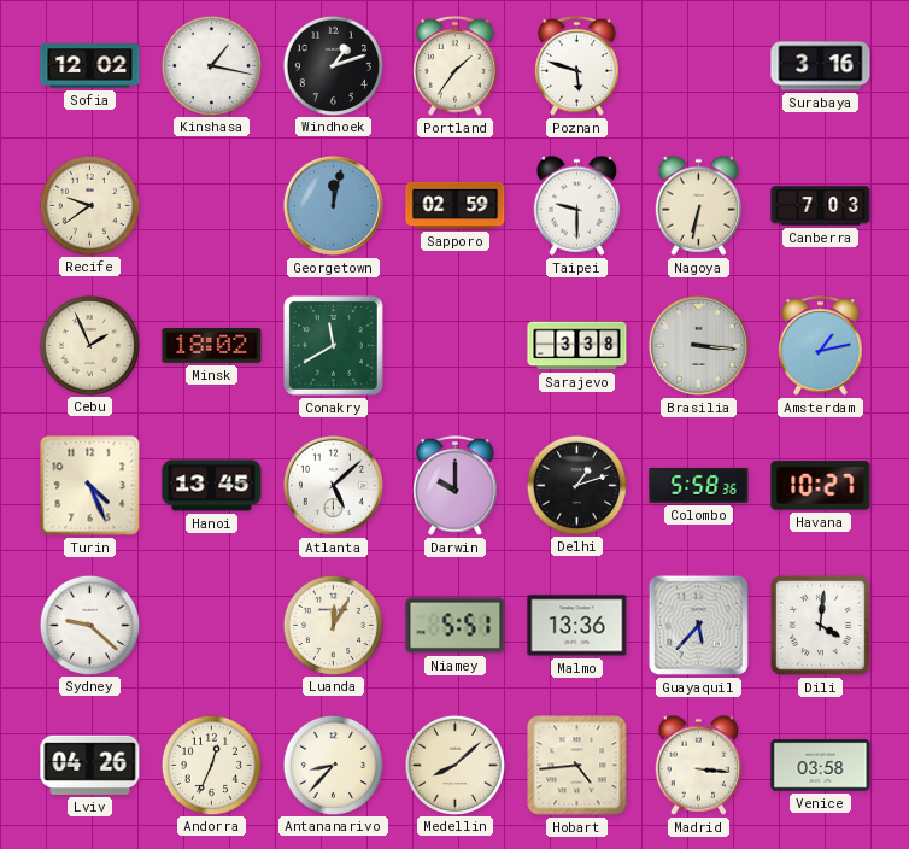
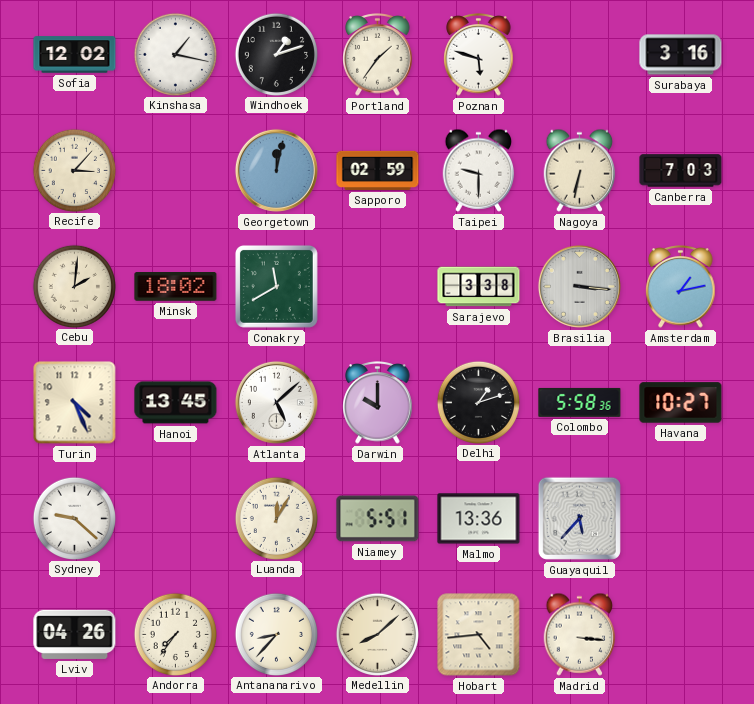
Recife: 9:39 -> 3:07
Cebu: 1:56 -> 2:01
Dili: 4:01 -> none
Andorra: 12:34 -> 7:36
Venice: 03:58 -> none
